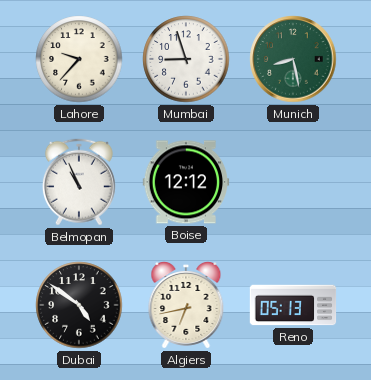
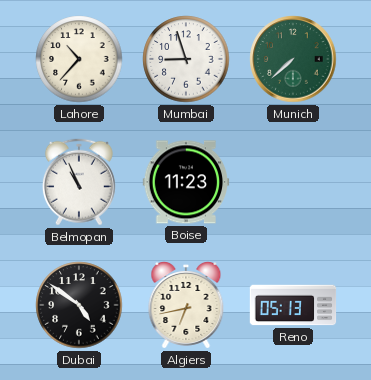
Lahore: 9:37 -> 10:37
Munich: 8:28 -> 7:38
Boise: 12:12 -> 11:23
